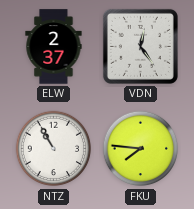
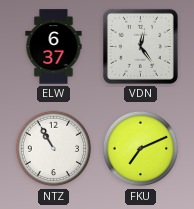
ELW: 2:37 -> 6:37
FKU: 7:46 -> 7:11
